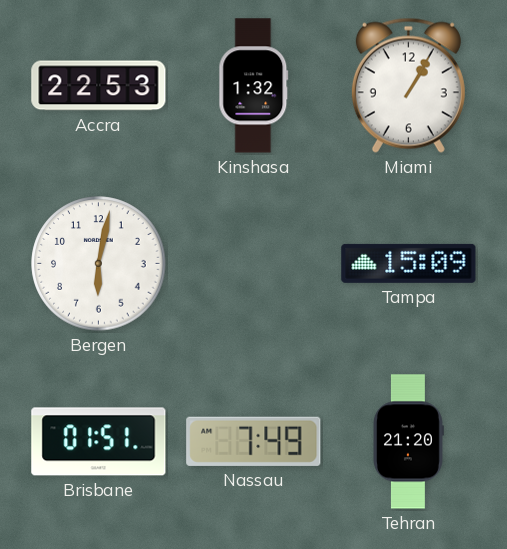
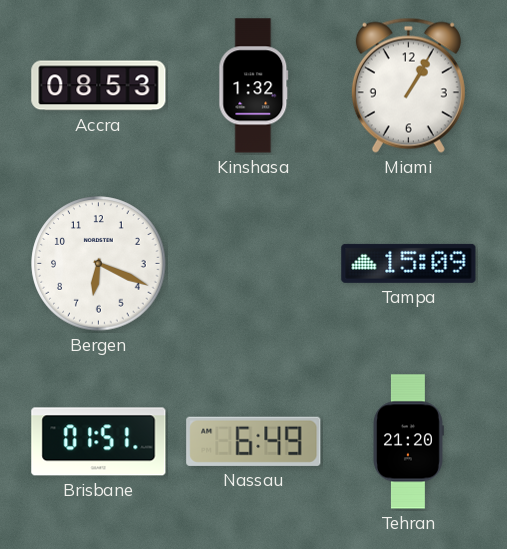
Accra: 22:53 -> 08:53
Bergen: 6:02 -> 6:19
Nassau: 7:49 -> 6:49
